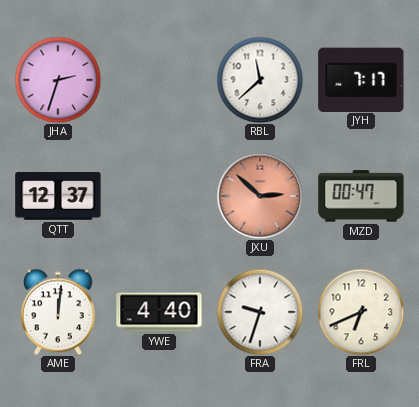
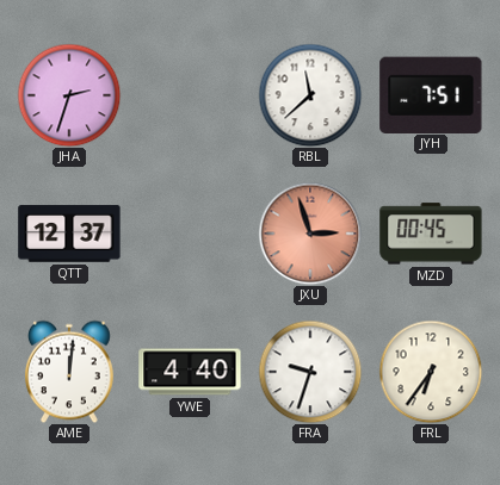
JYH: 7:17 -> 7:51
JXU: 2:52 -> 2:57
MZD: 00:47 -> 00:45
FRL: 6:41 -> 6:36
